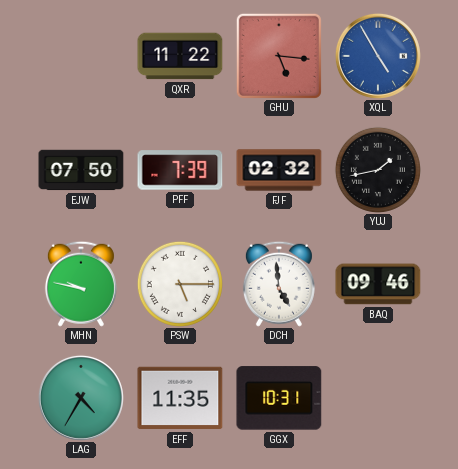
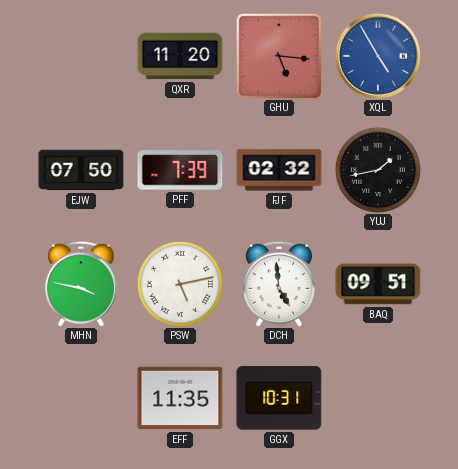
QXR: 11:22 -> 11:20
MHN: 9:47 -> 3:47
PSW: 5:15 -> 5:13
BAQ: 09:46 -> 09:51
LAG: 4:35 -> none
